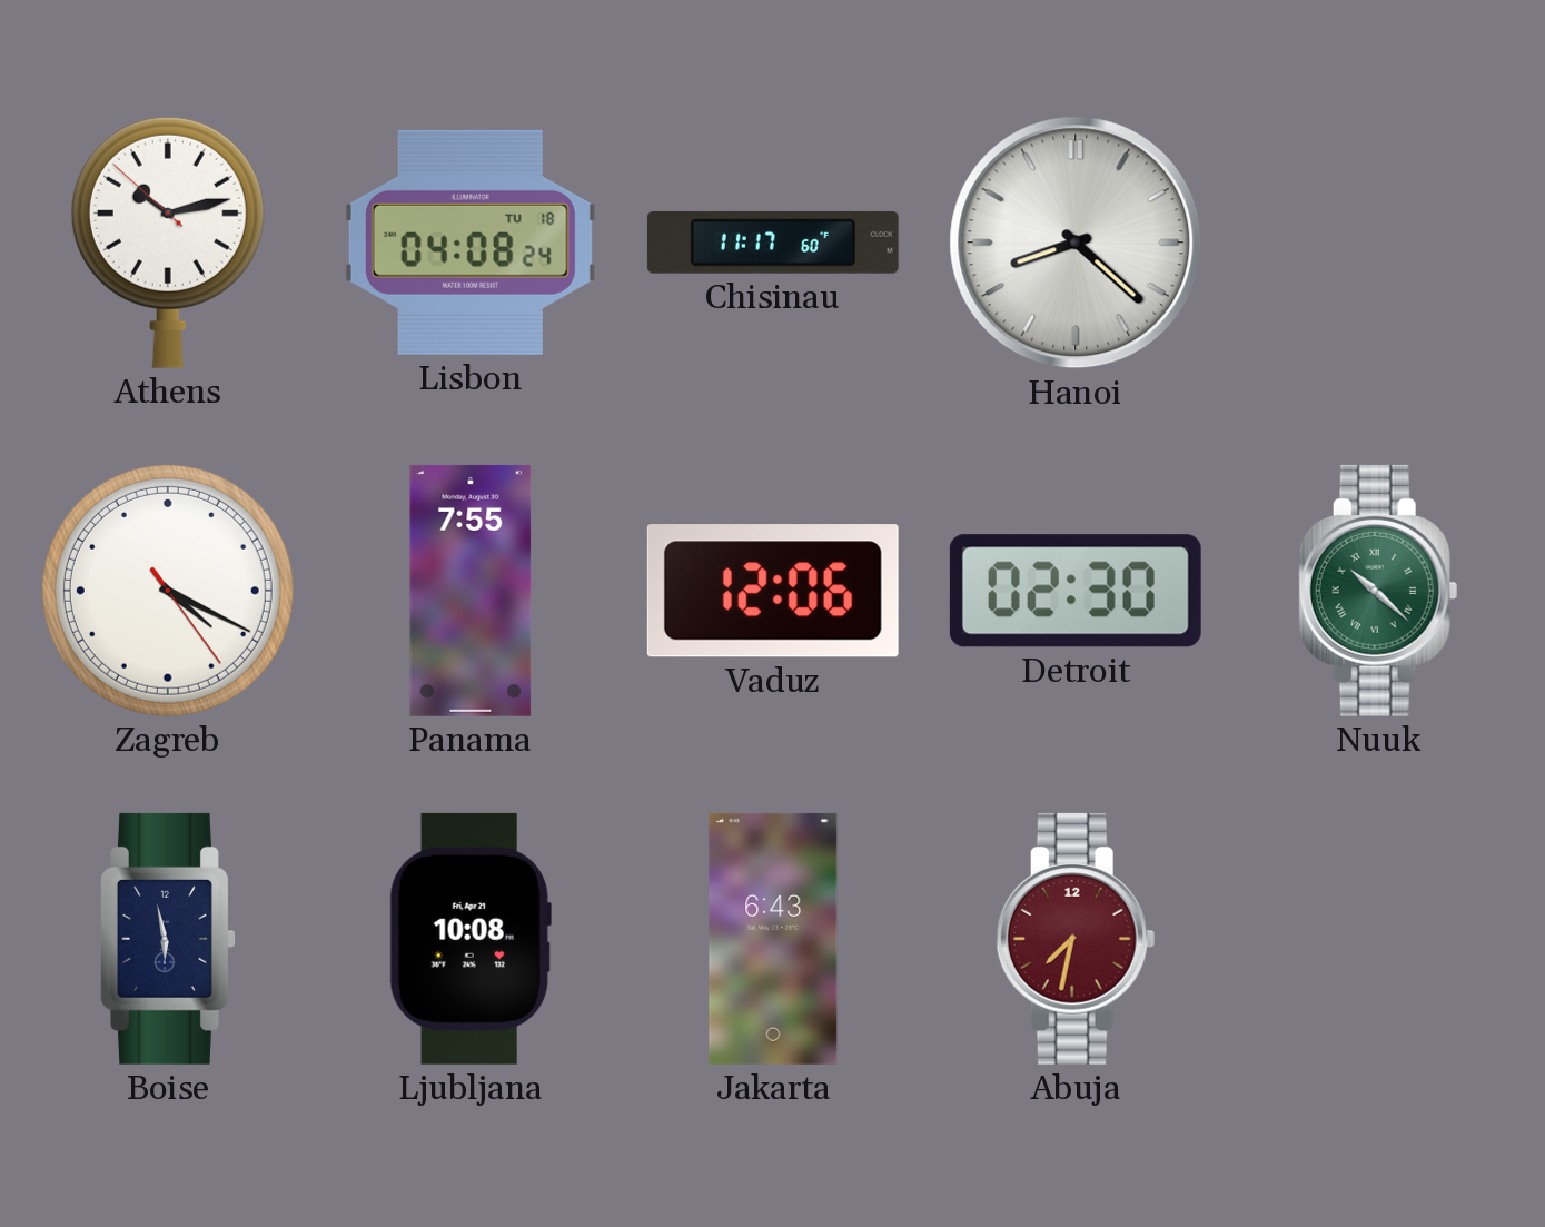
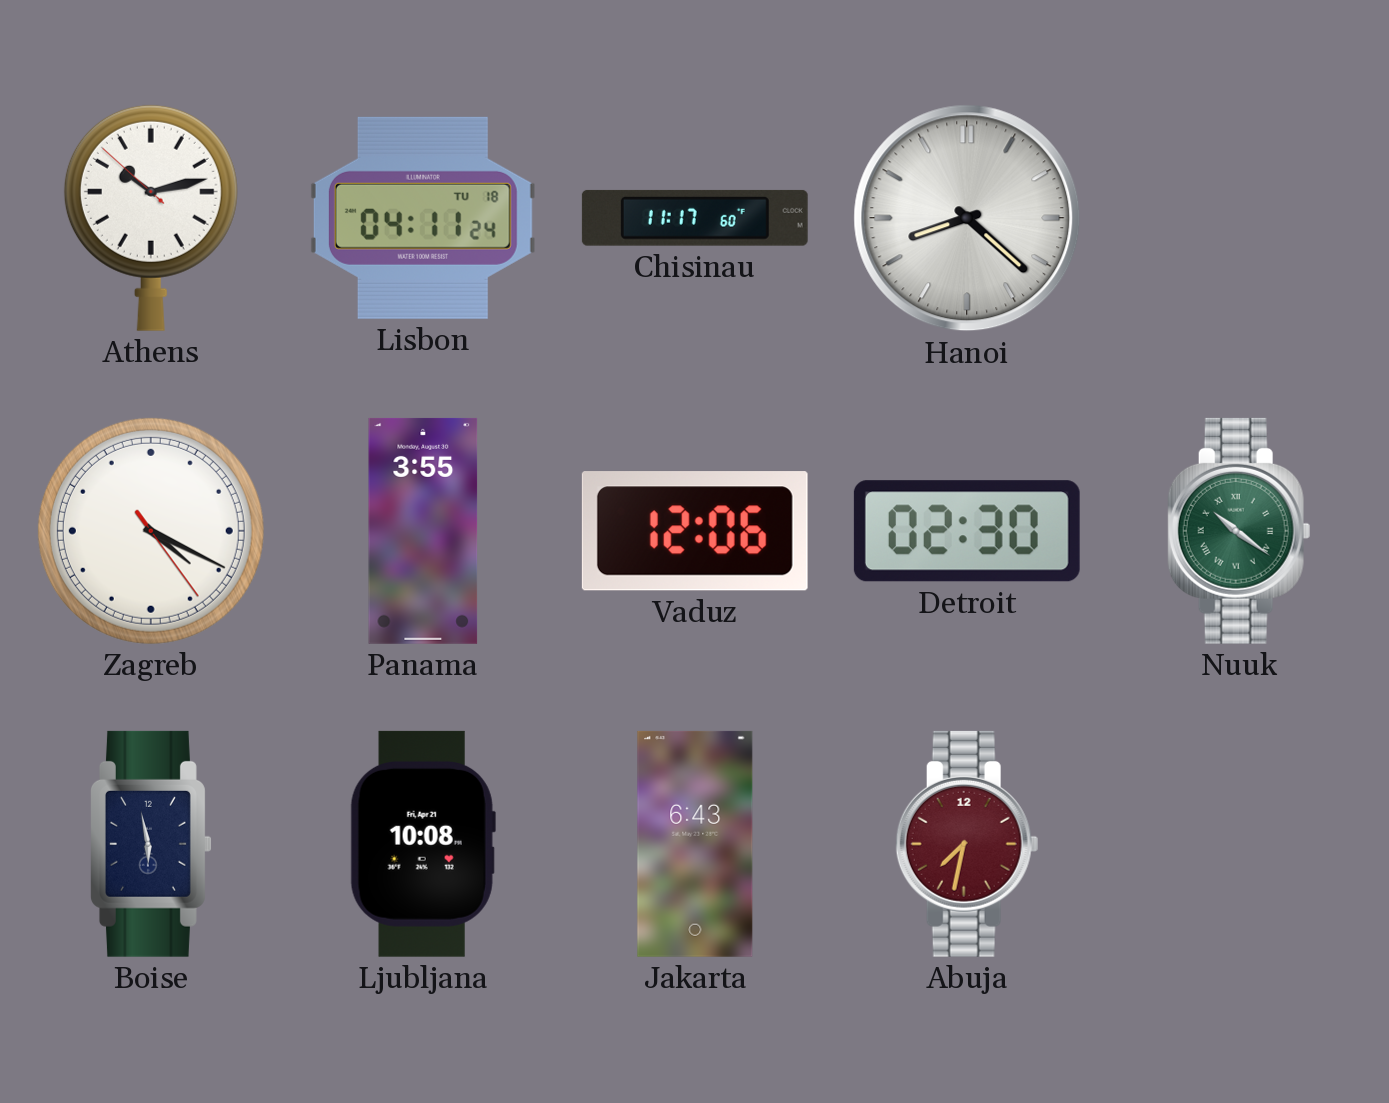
Lisbon: 04:08 -> 04:11
Panama: 7:55 -> 3:55
Nuuk: 10:22 -> 10:21
